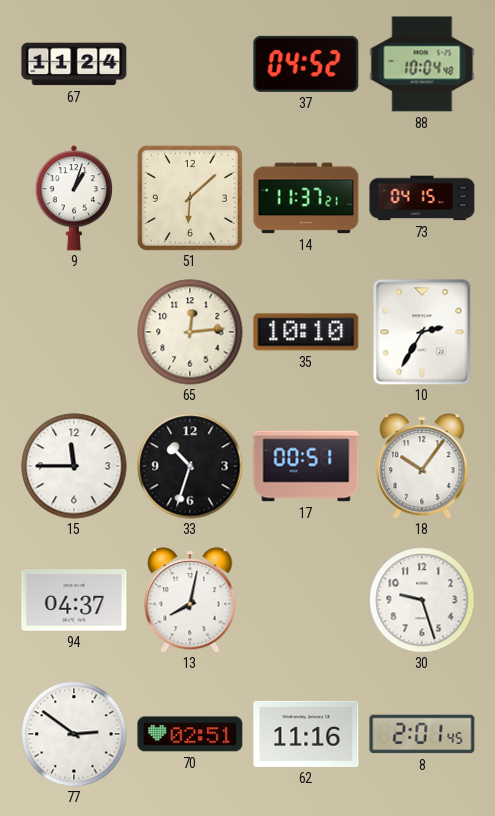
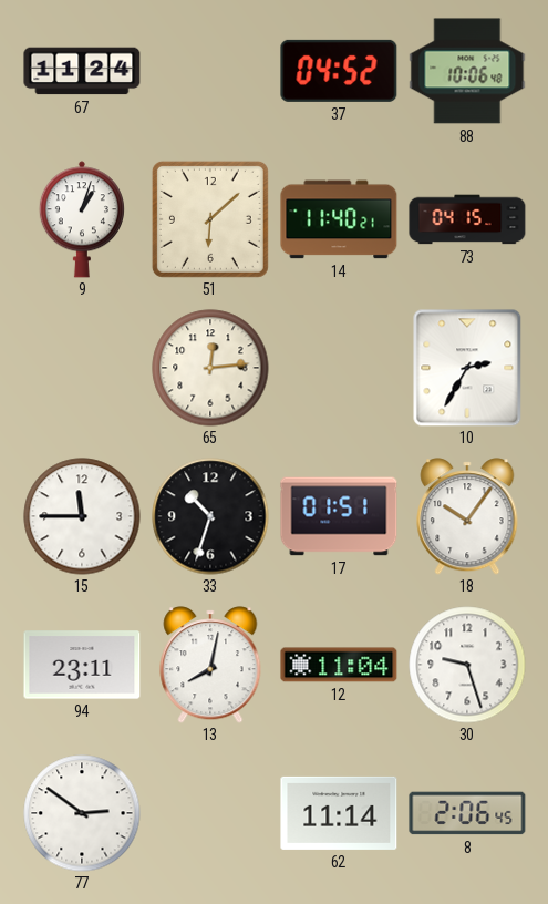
88: 10:04 -> 10:06
14: 11:37 -> 11:40
35: 10:10 -> none
17: 00:51 -> 01:51
94: 04:37 -> 23:11
12: none -> 11:04
70: 02:51 -> none
62: 11:16 -> 11:14
8: 2:01 -> 2:06
